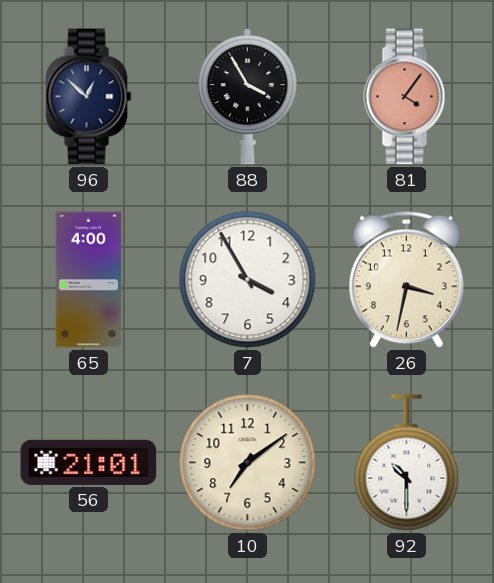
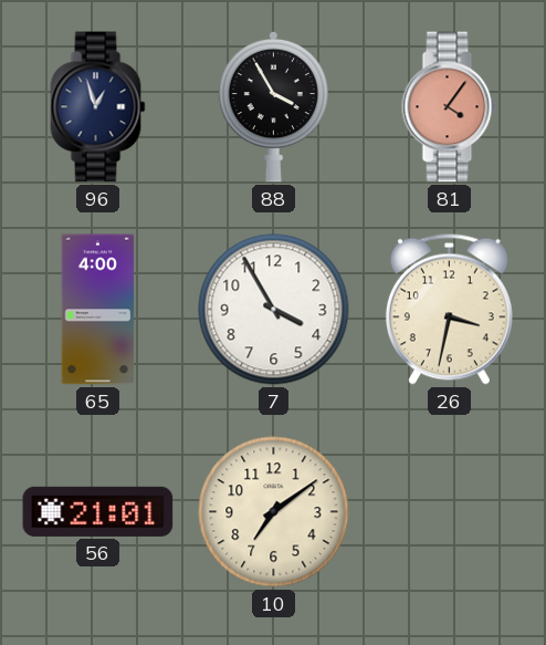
96: 12:52 -> 12:57
92: 10:30 -> none
